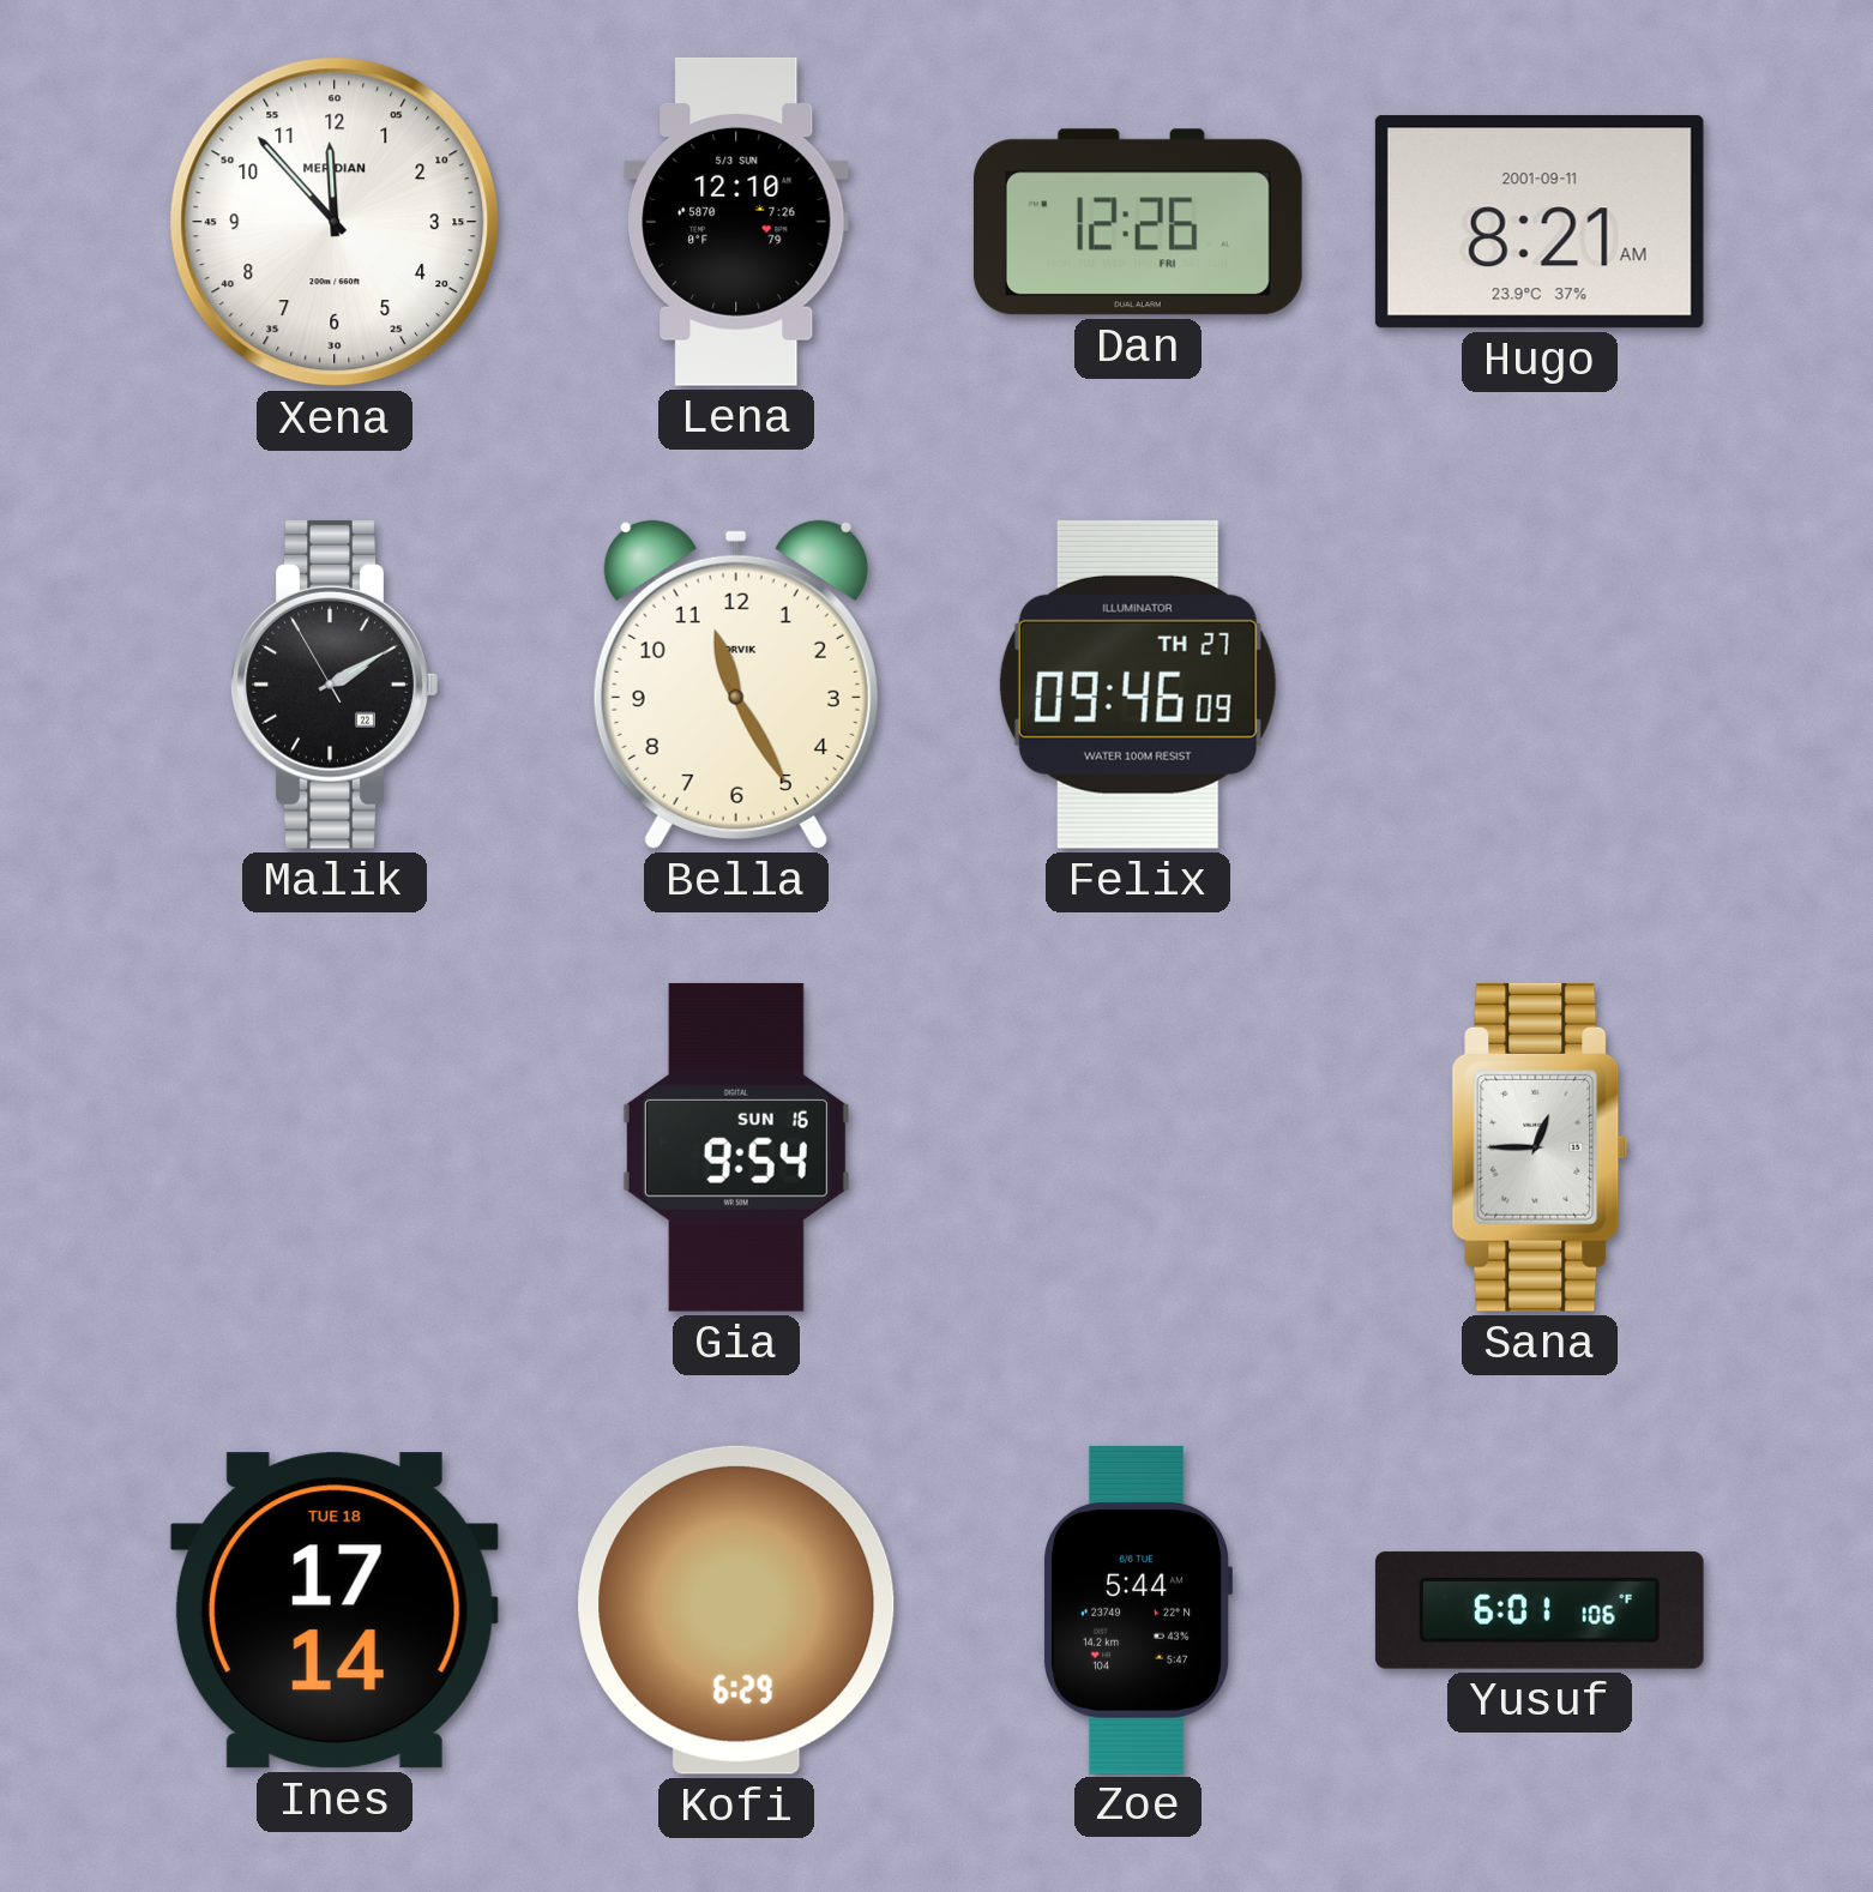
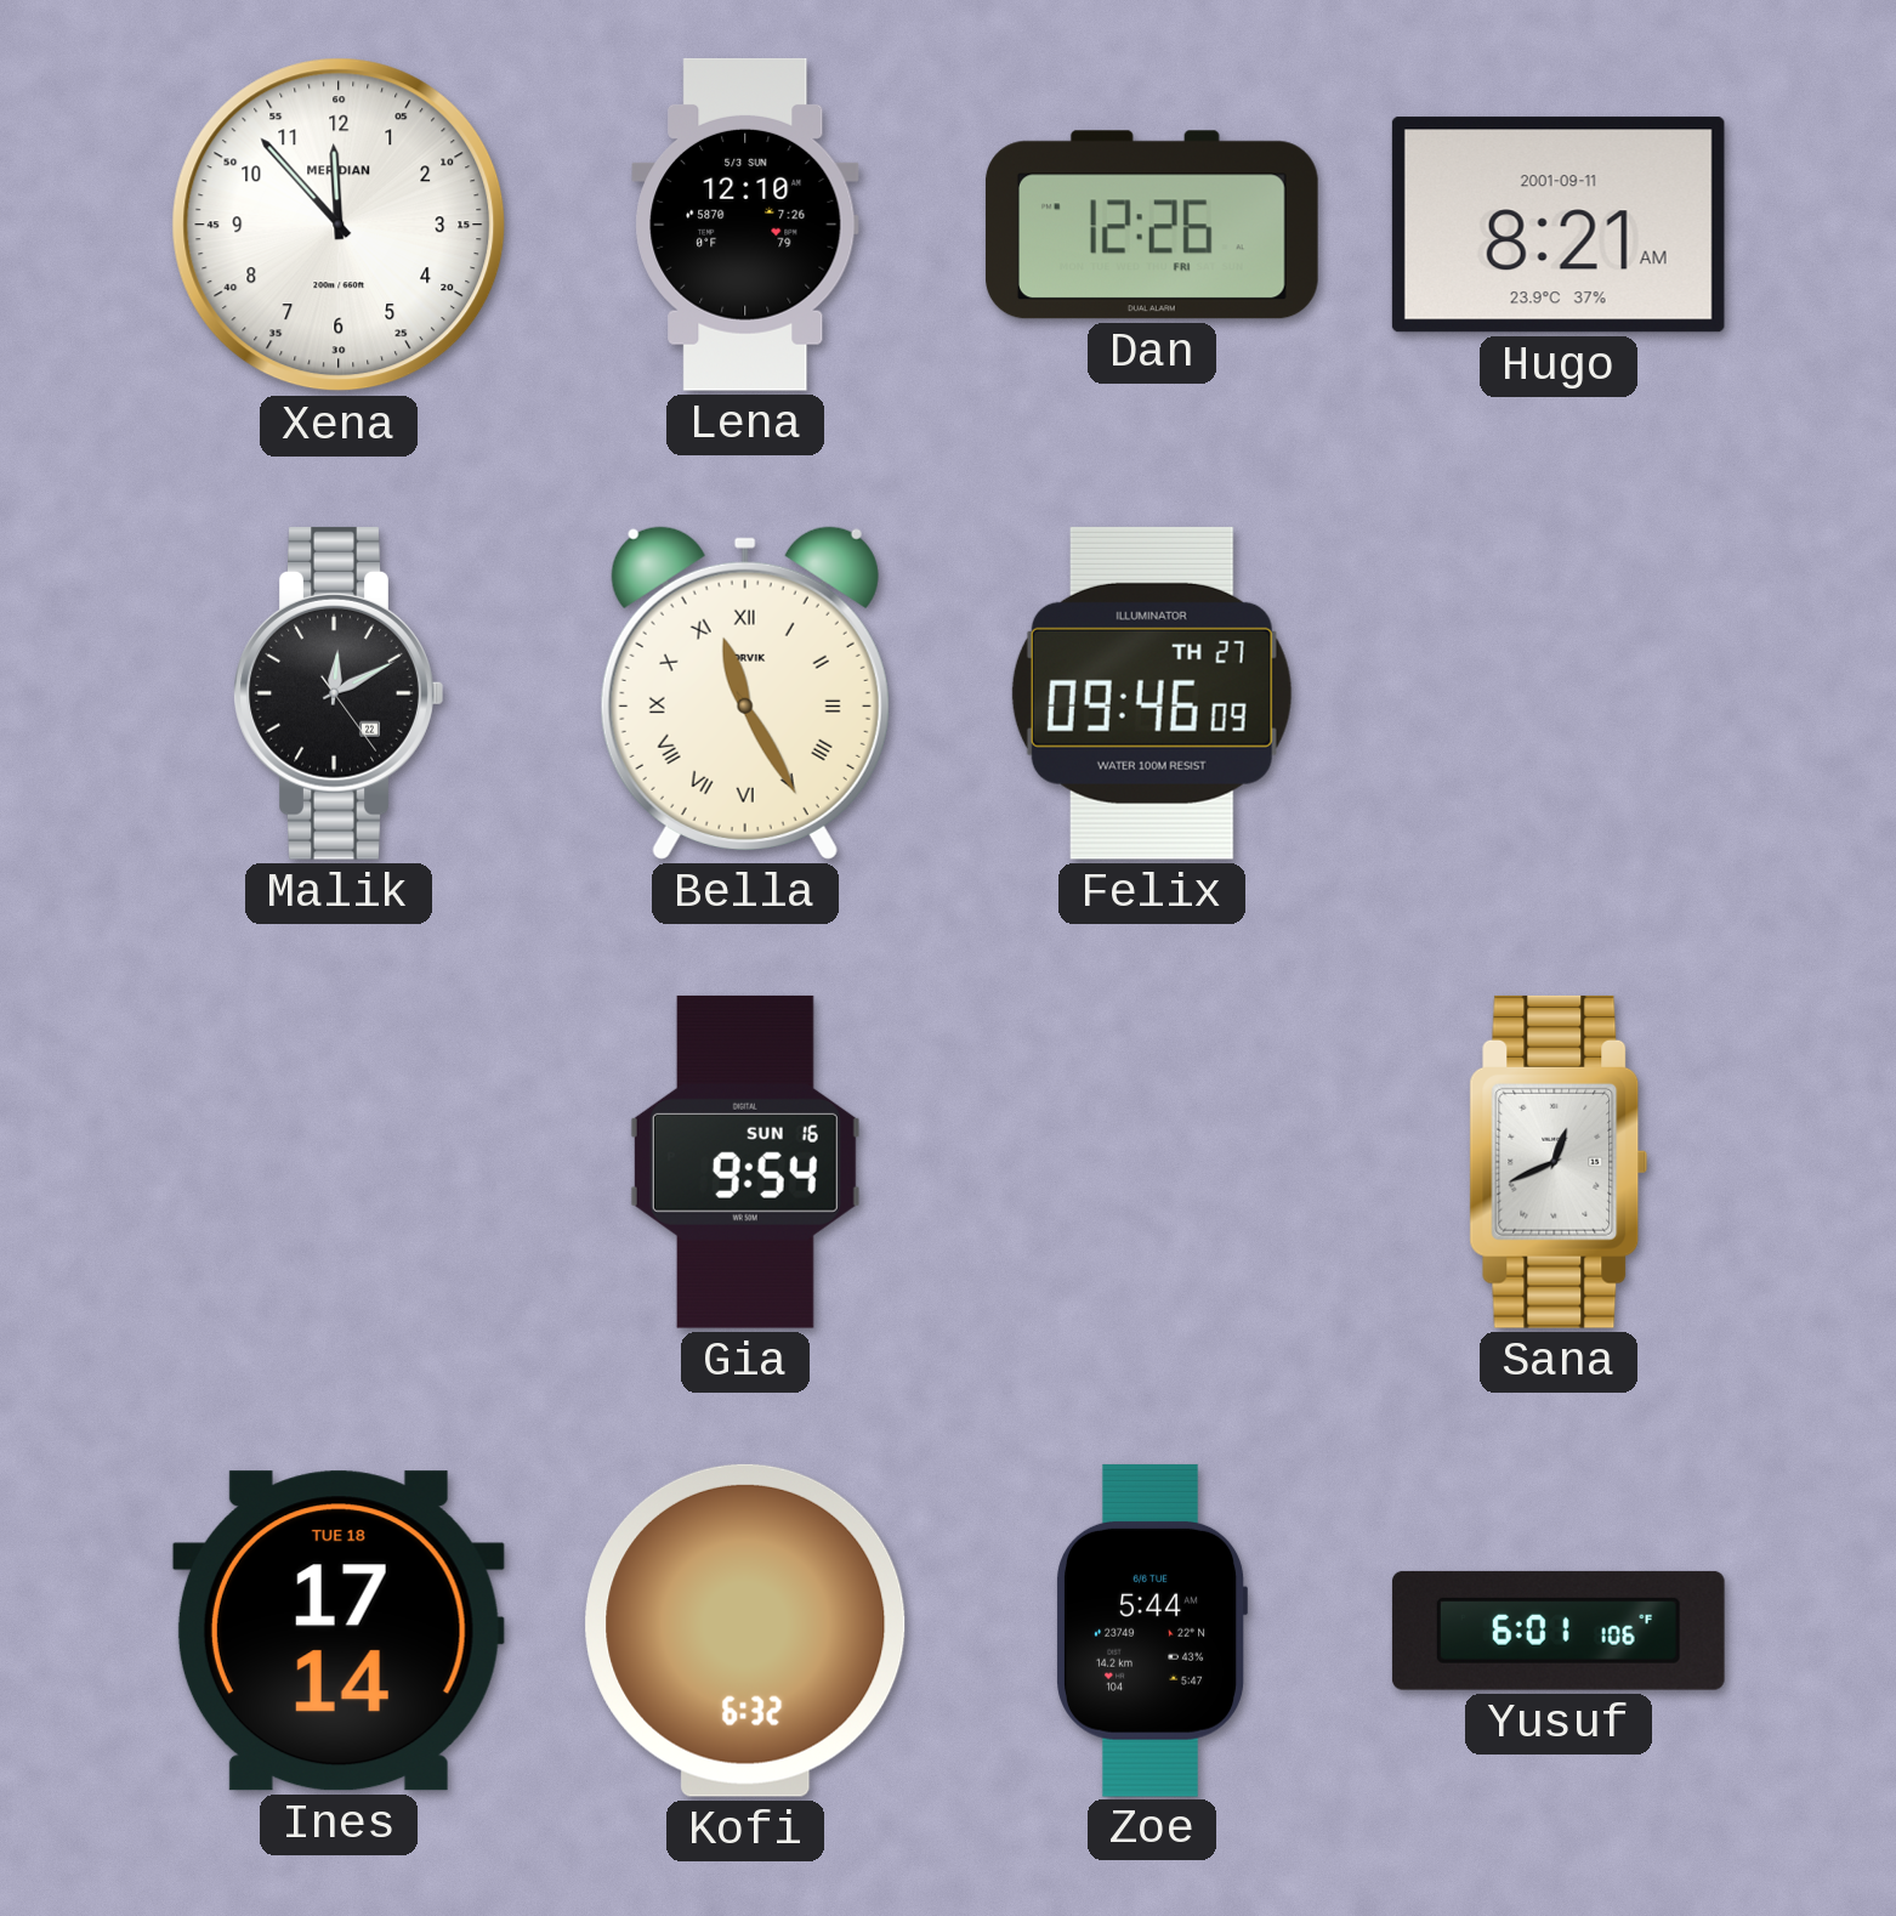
Malik: 2:09 -> 12:10
Bella numerals: Arabic -> Roman
Sana: 12:45 -> 12:41
Kofi: 6:29 -> 6:32
